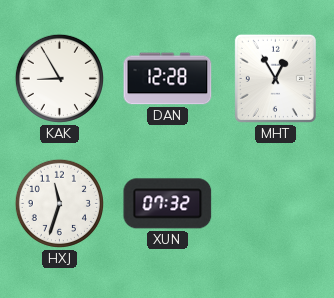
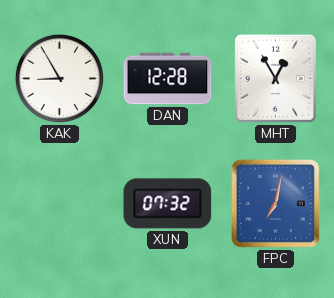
HXJ: 11:33 -> none
FPC: none -> 7:02
